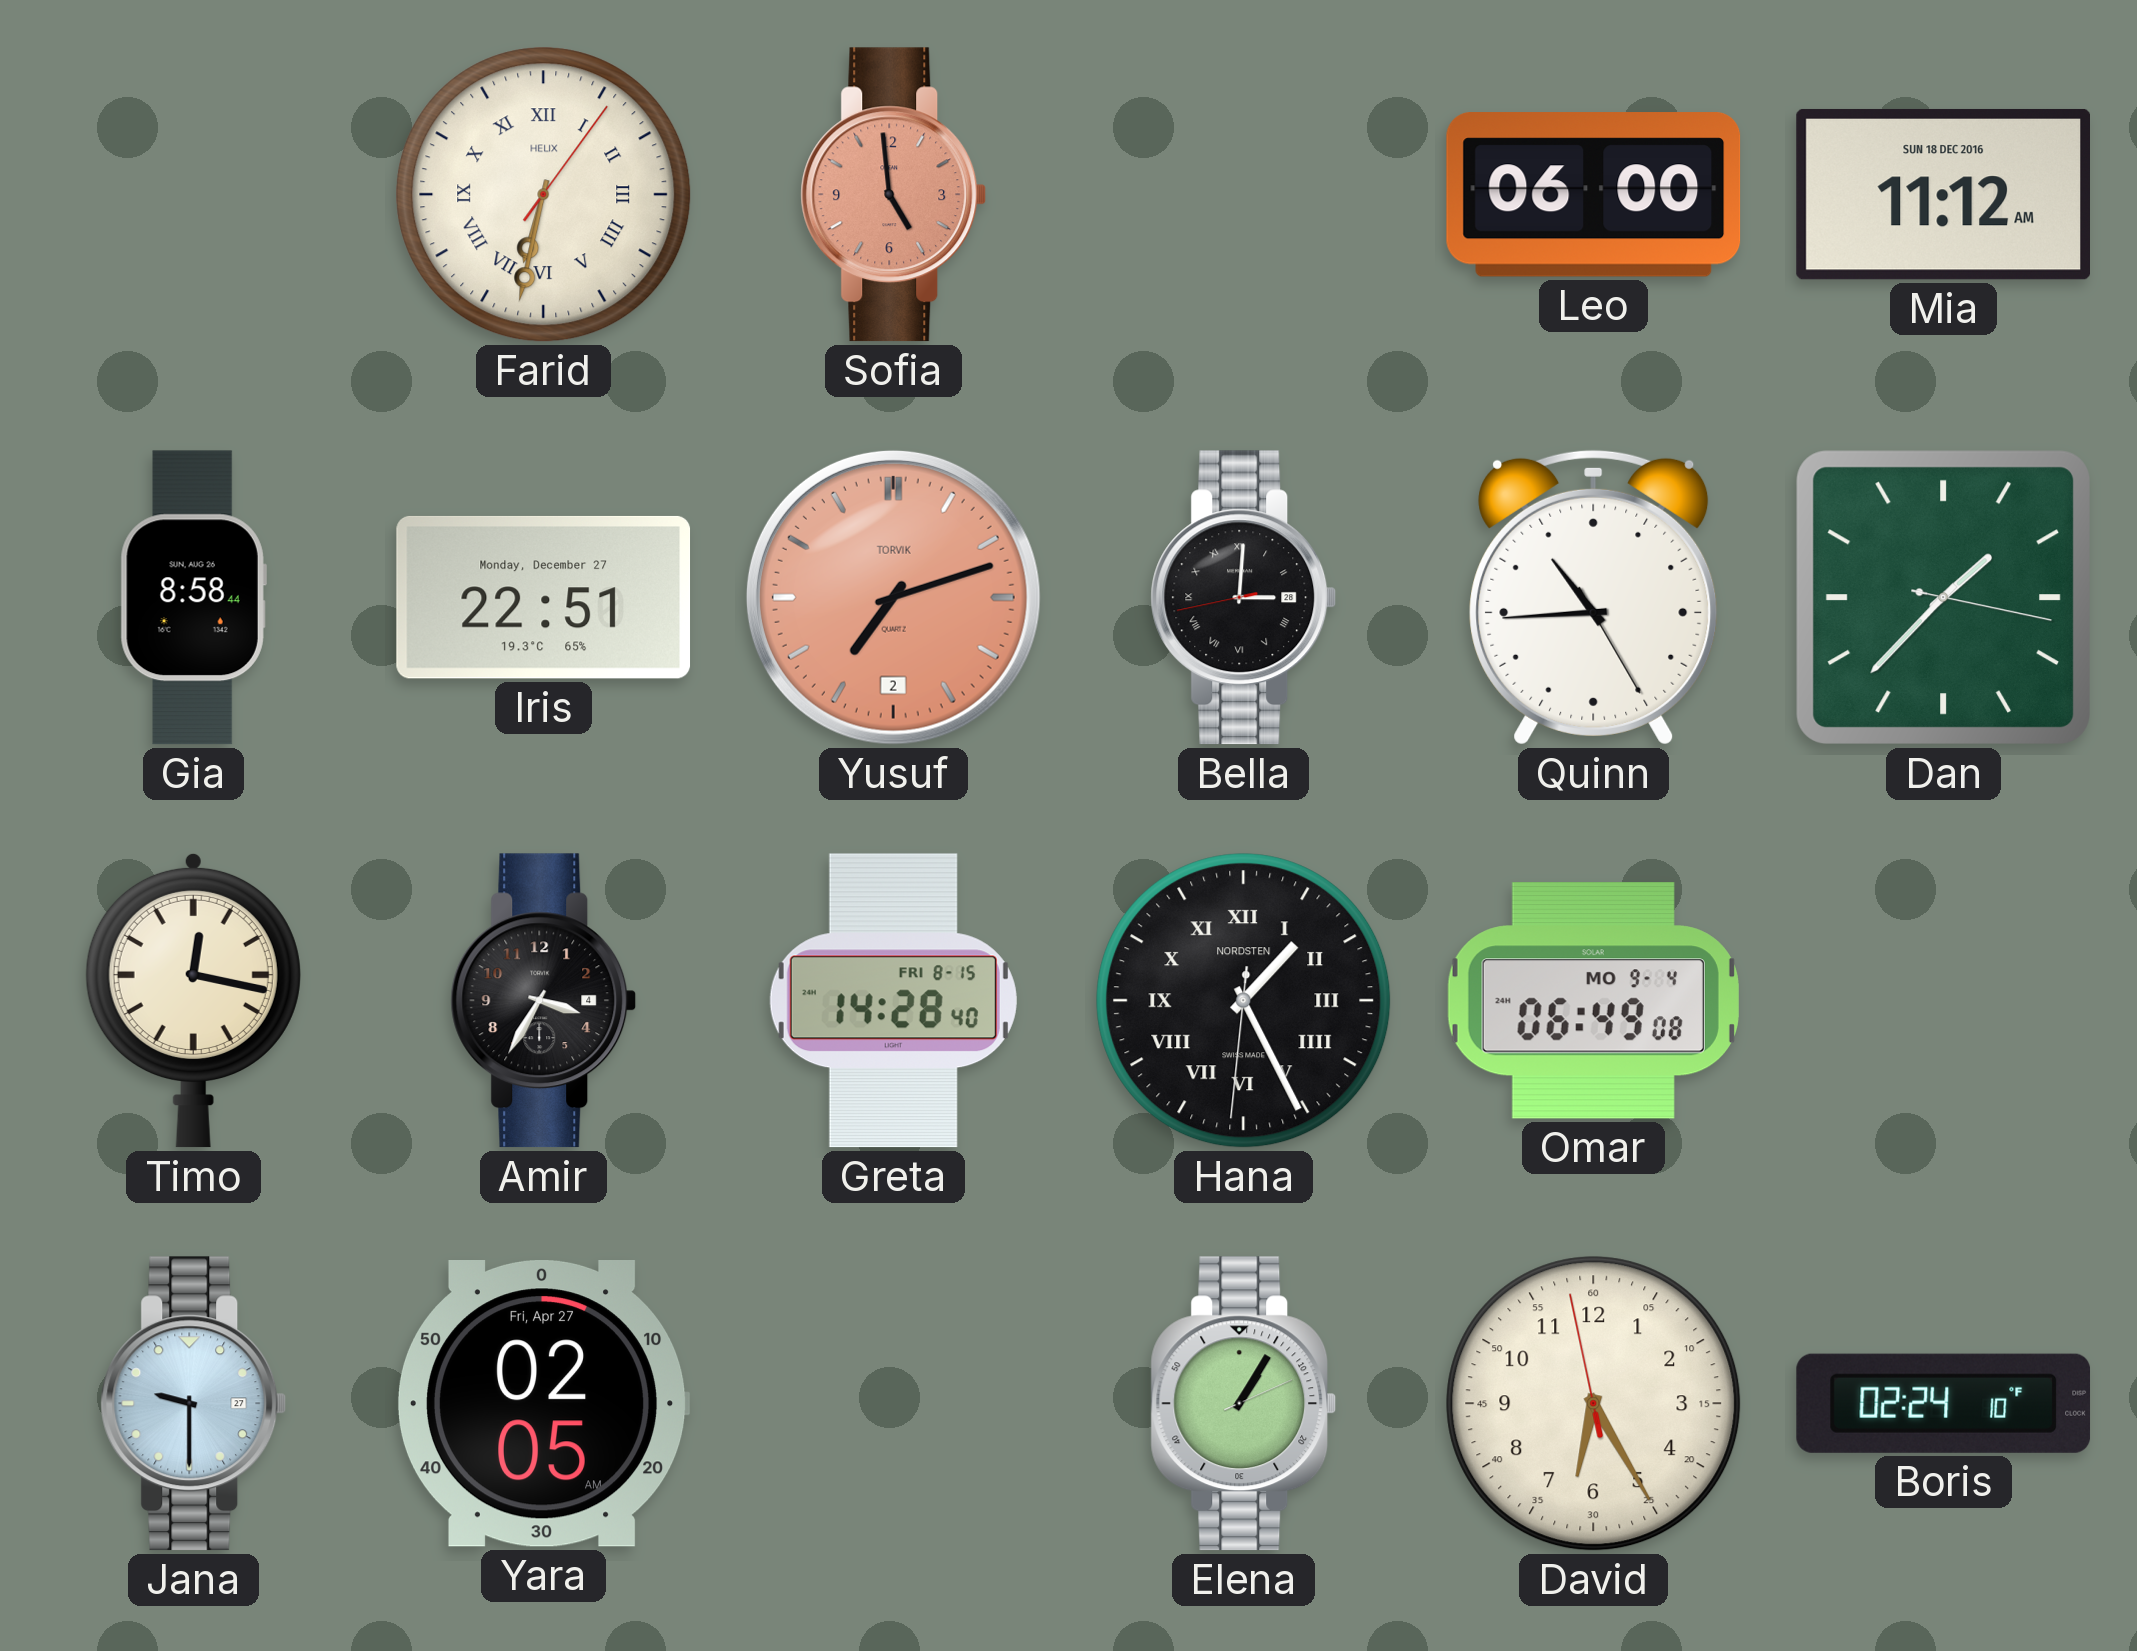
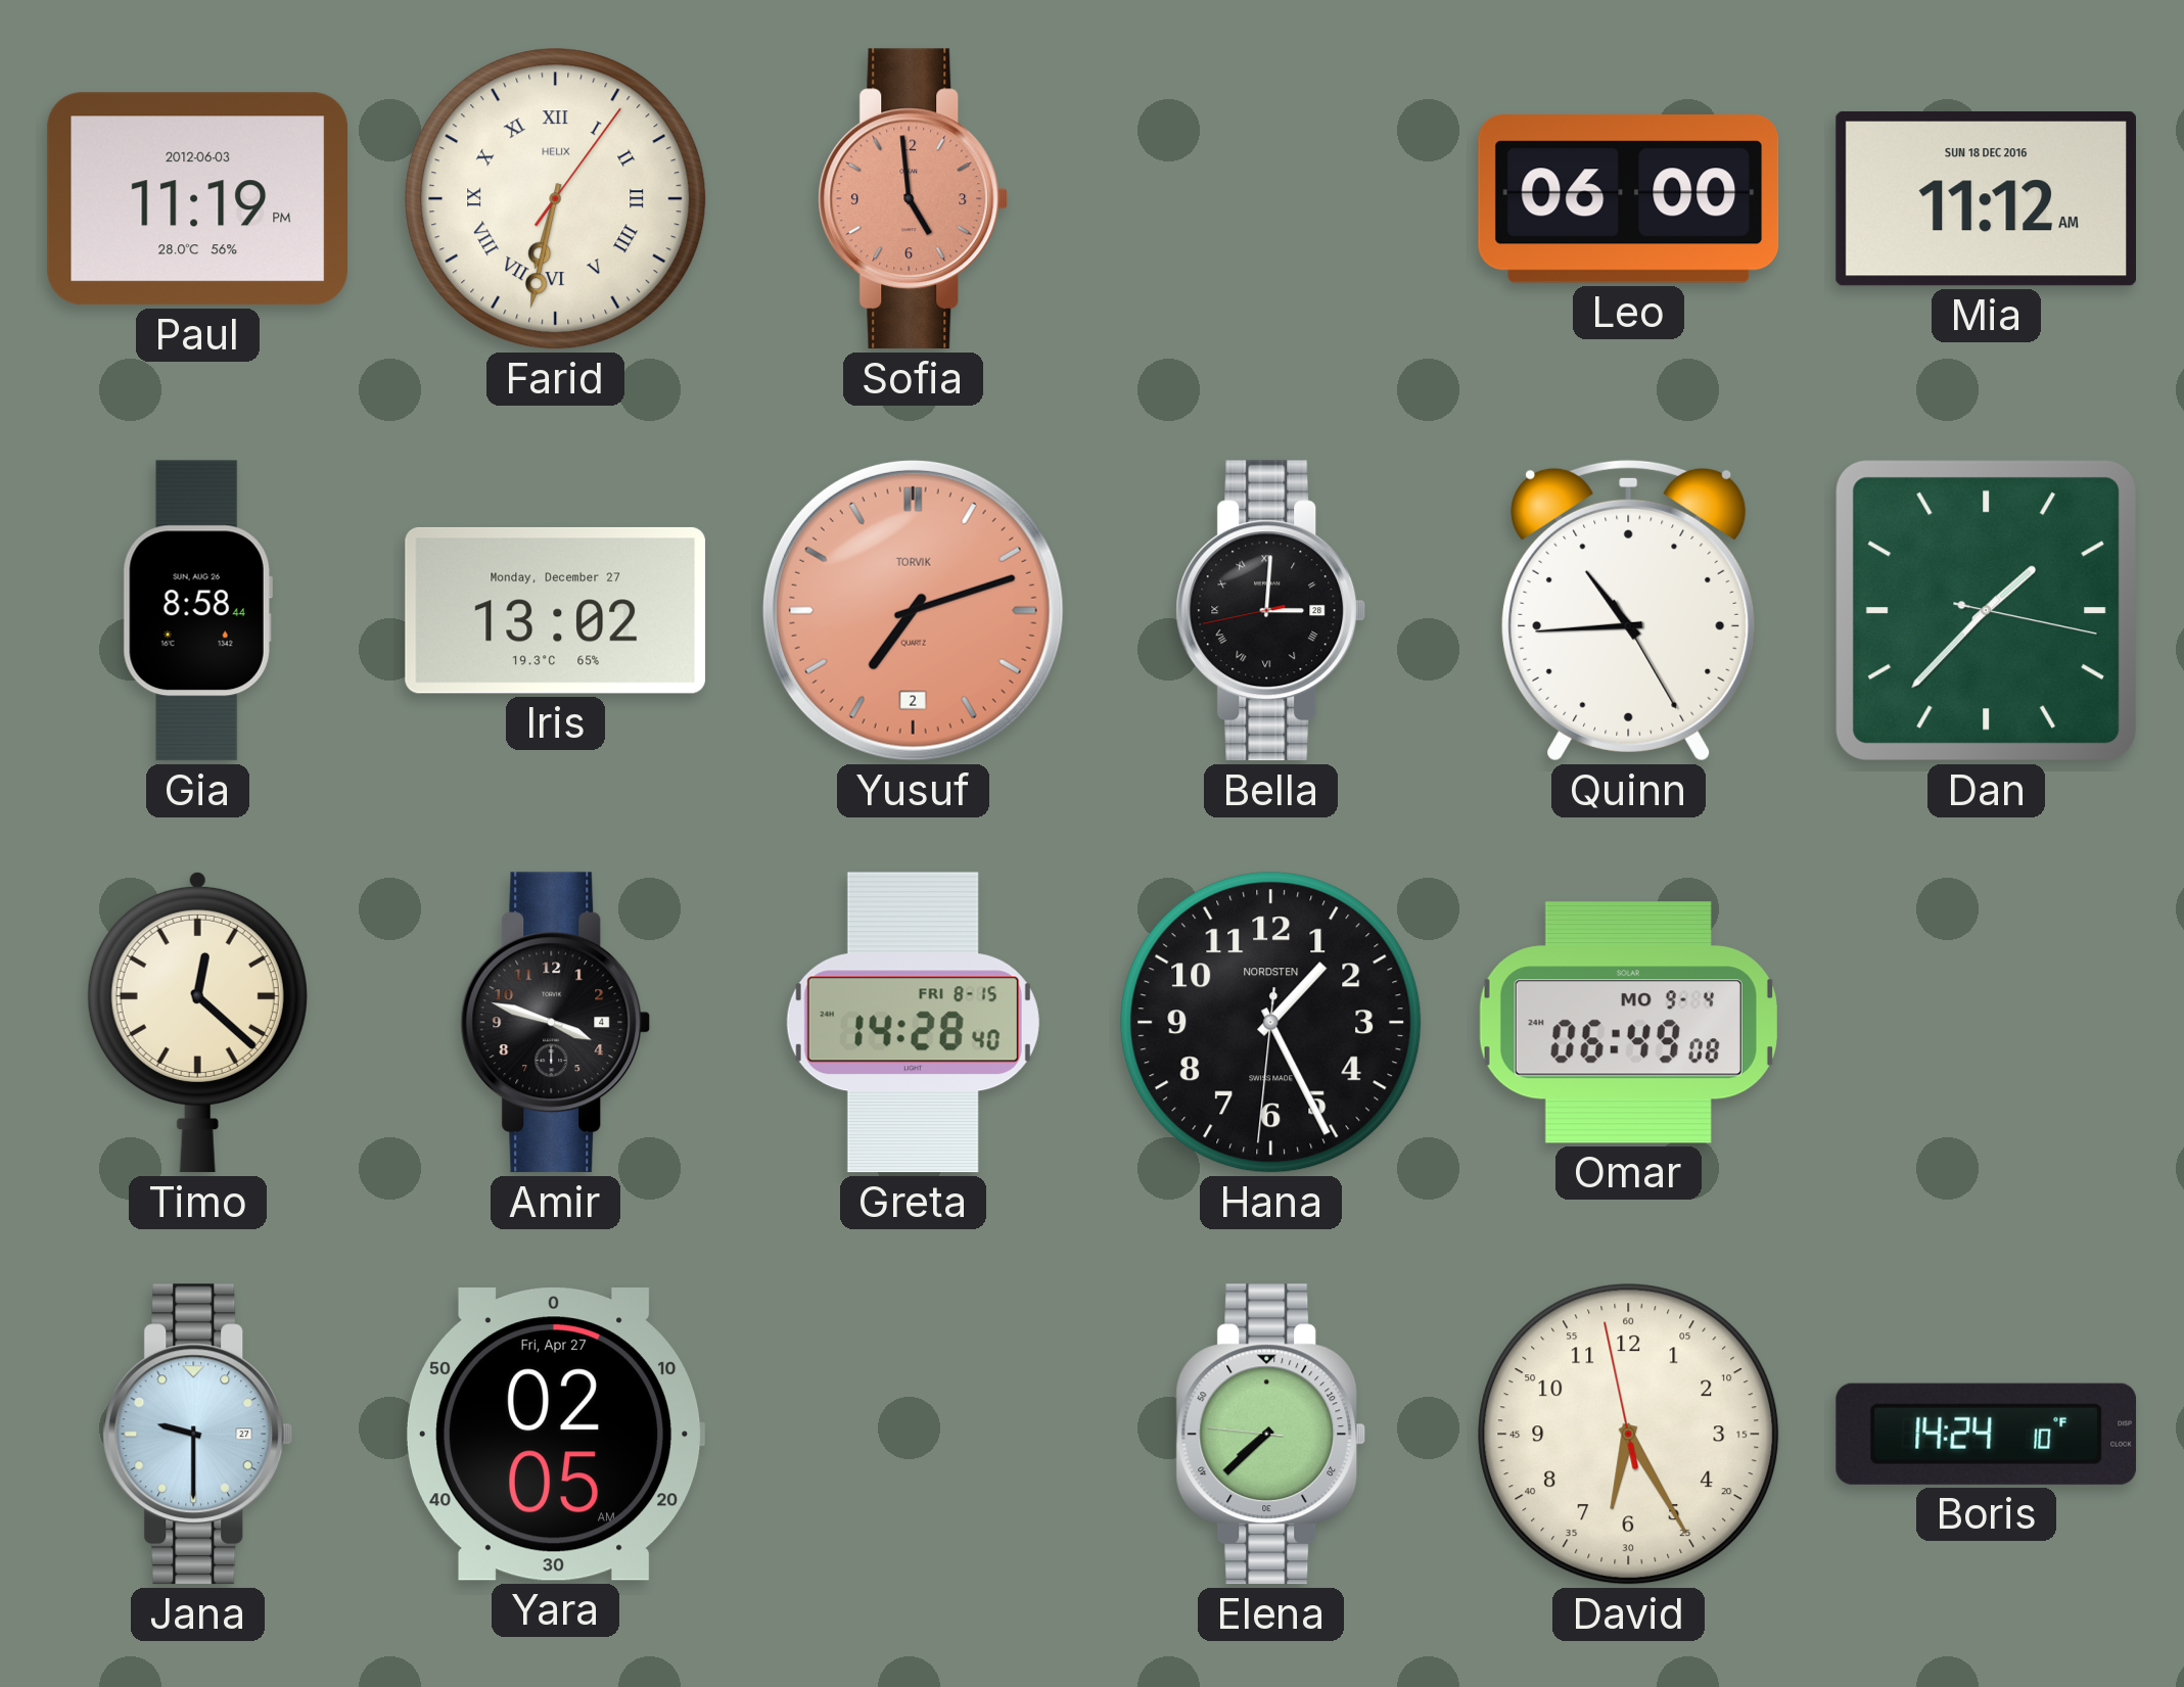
Paul: none -> 11:19
Iris: 22:51 -> 13:02
Timo: 12:17 -> 12:22
Amir: 3:35 -> 3:48
Hana numerals: Roman -> Arabic
Elena: 1:05 -> 7:37
Boris: 02:24 -> 14:24
